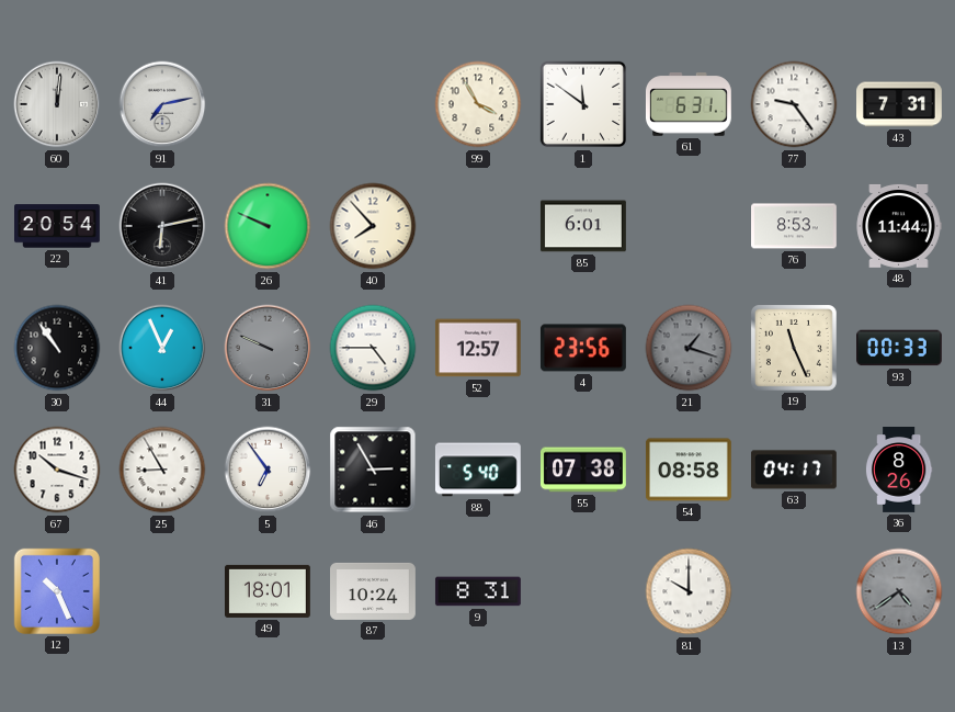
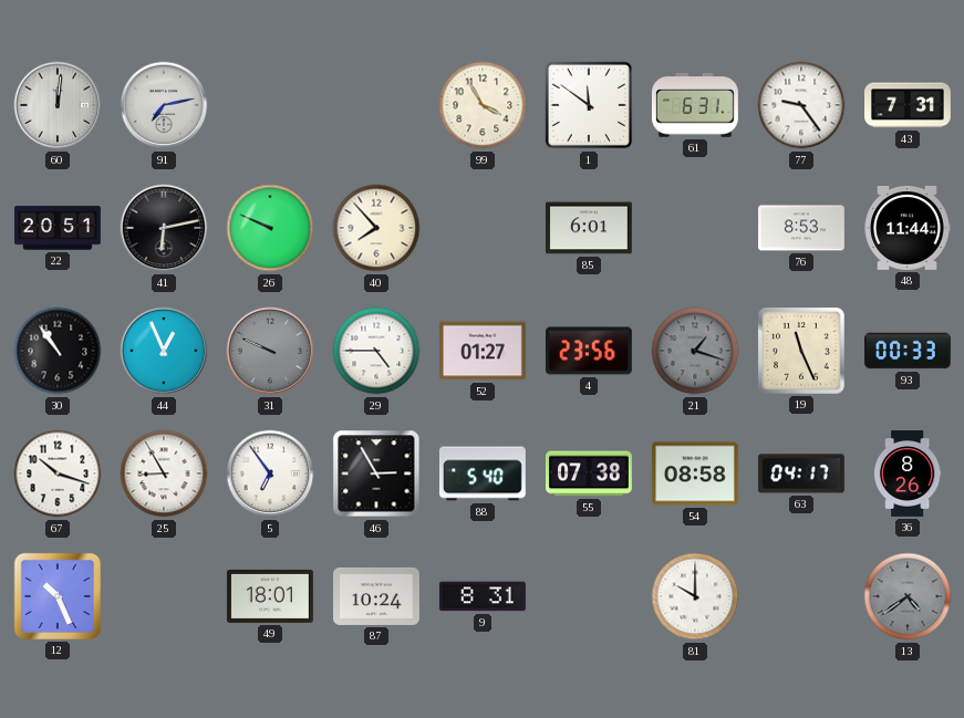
22: 20:54 -> 20:51
52: 12:57 -> 01:27
